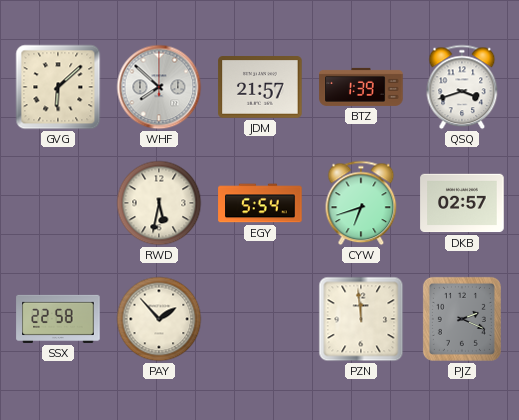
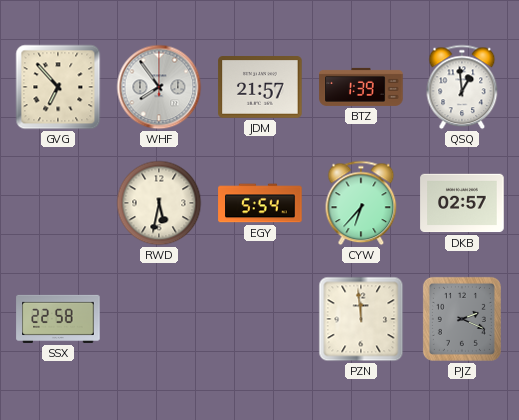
GVG: 6:08 -> 6:53
WHF: 7:52 -> 7:54
QSQ: 3:42 -> 12:59
CYW: 6:42 -> 6:37
PAY: 1:53 -> none
